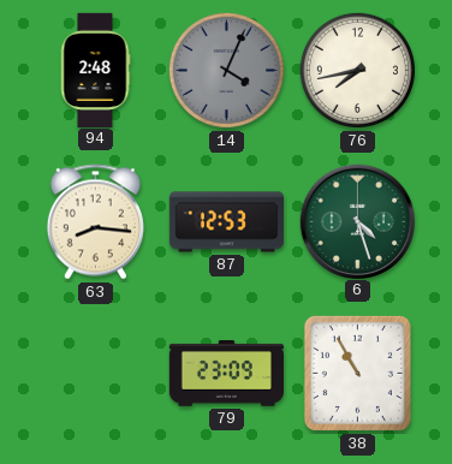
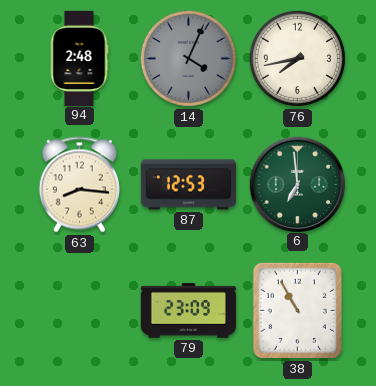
6: 4:27 -> 6:59
